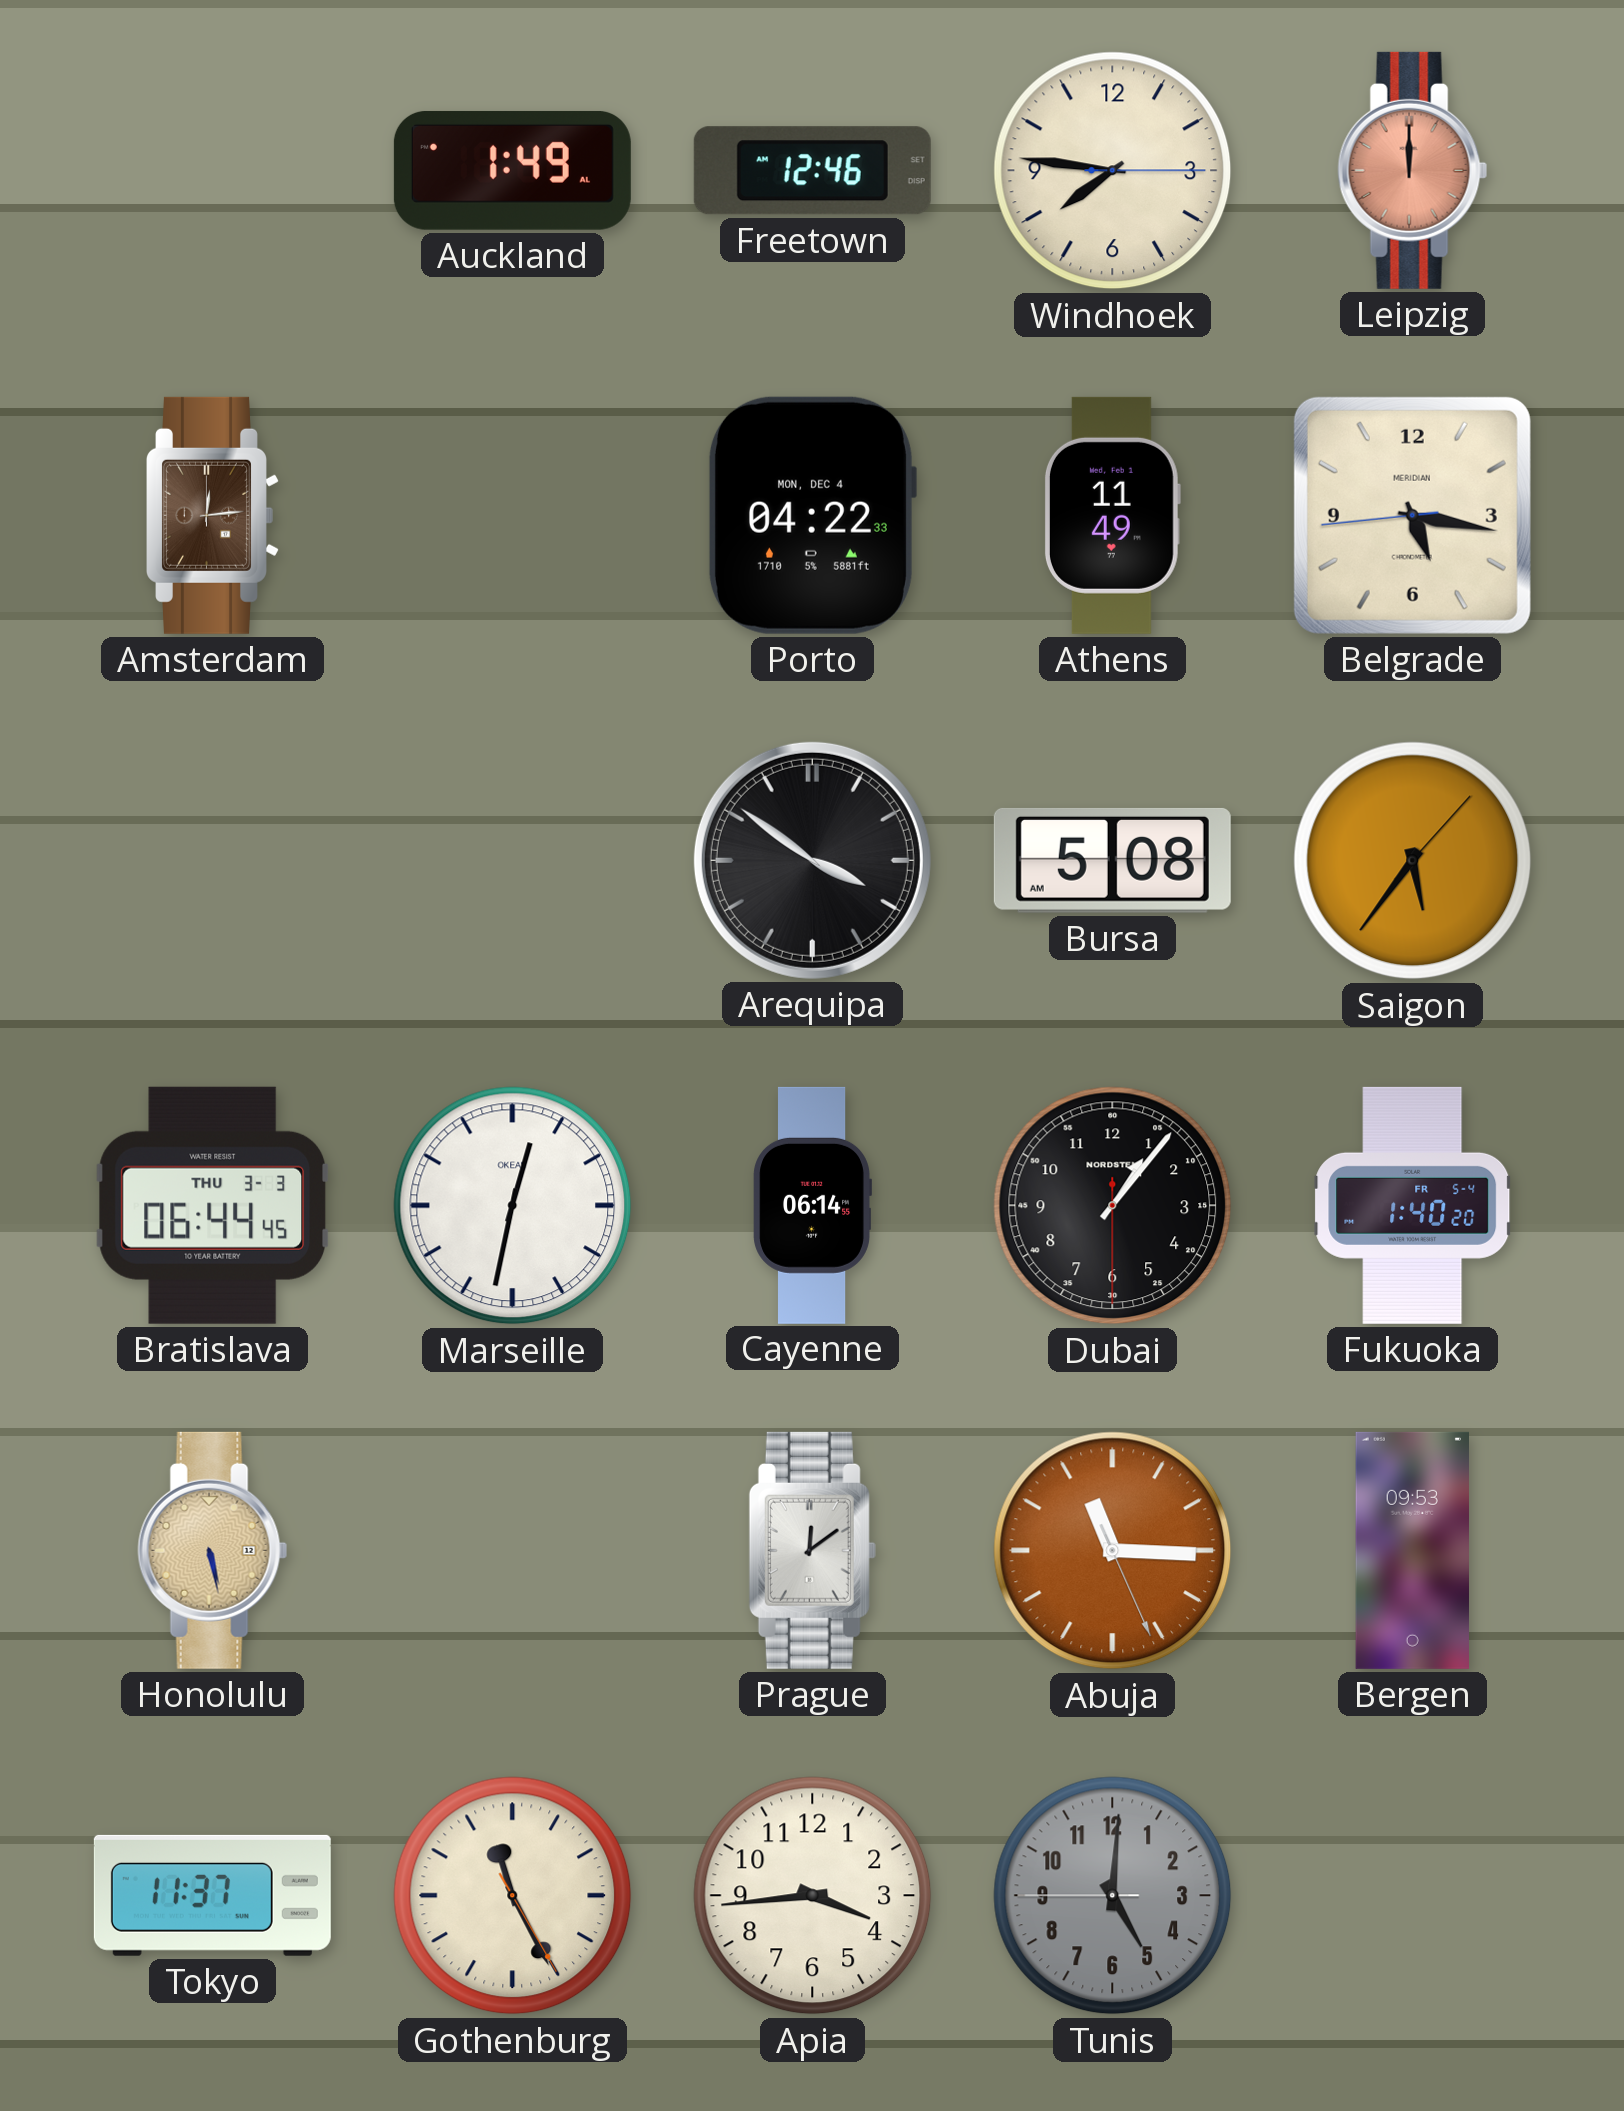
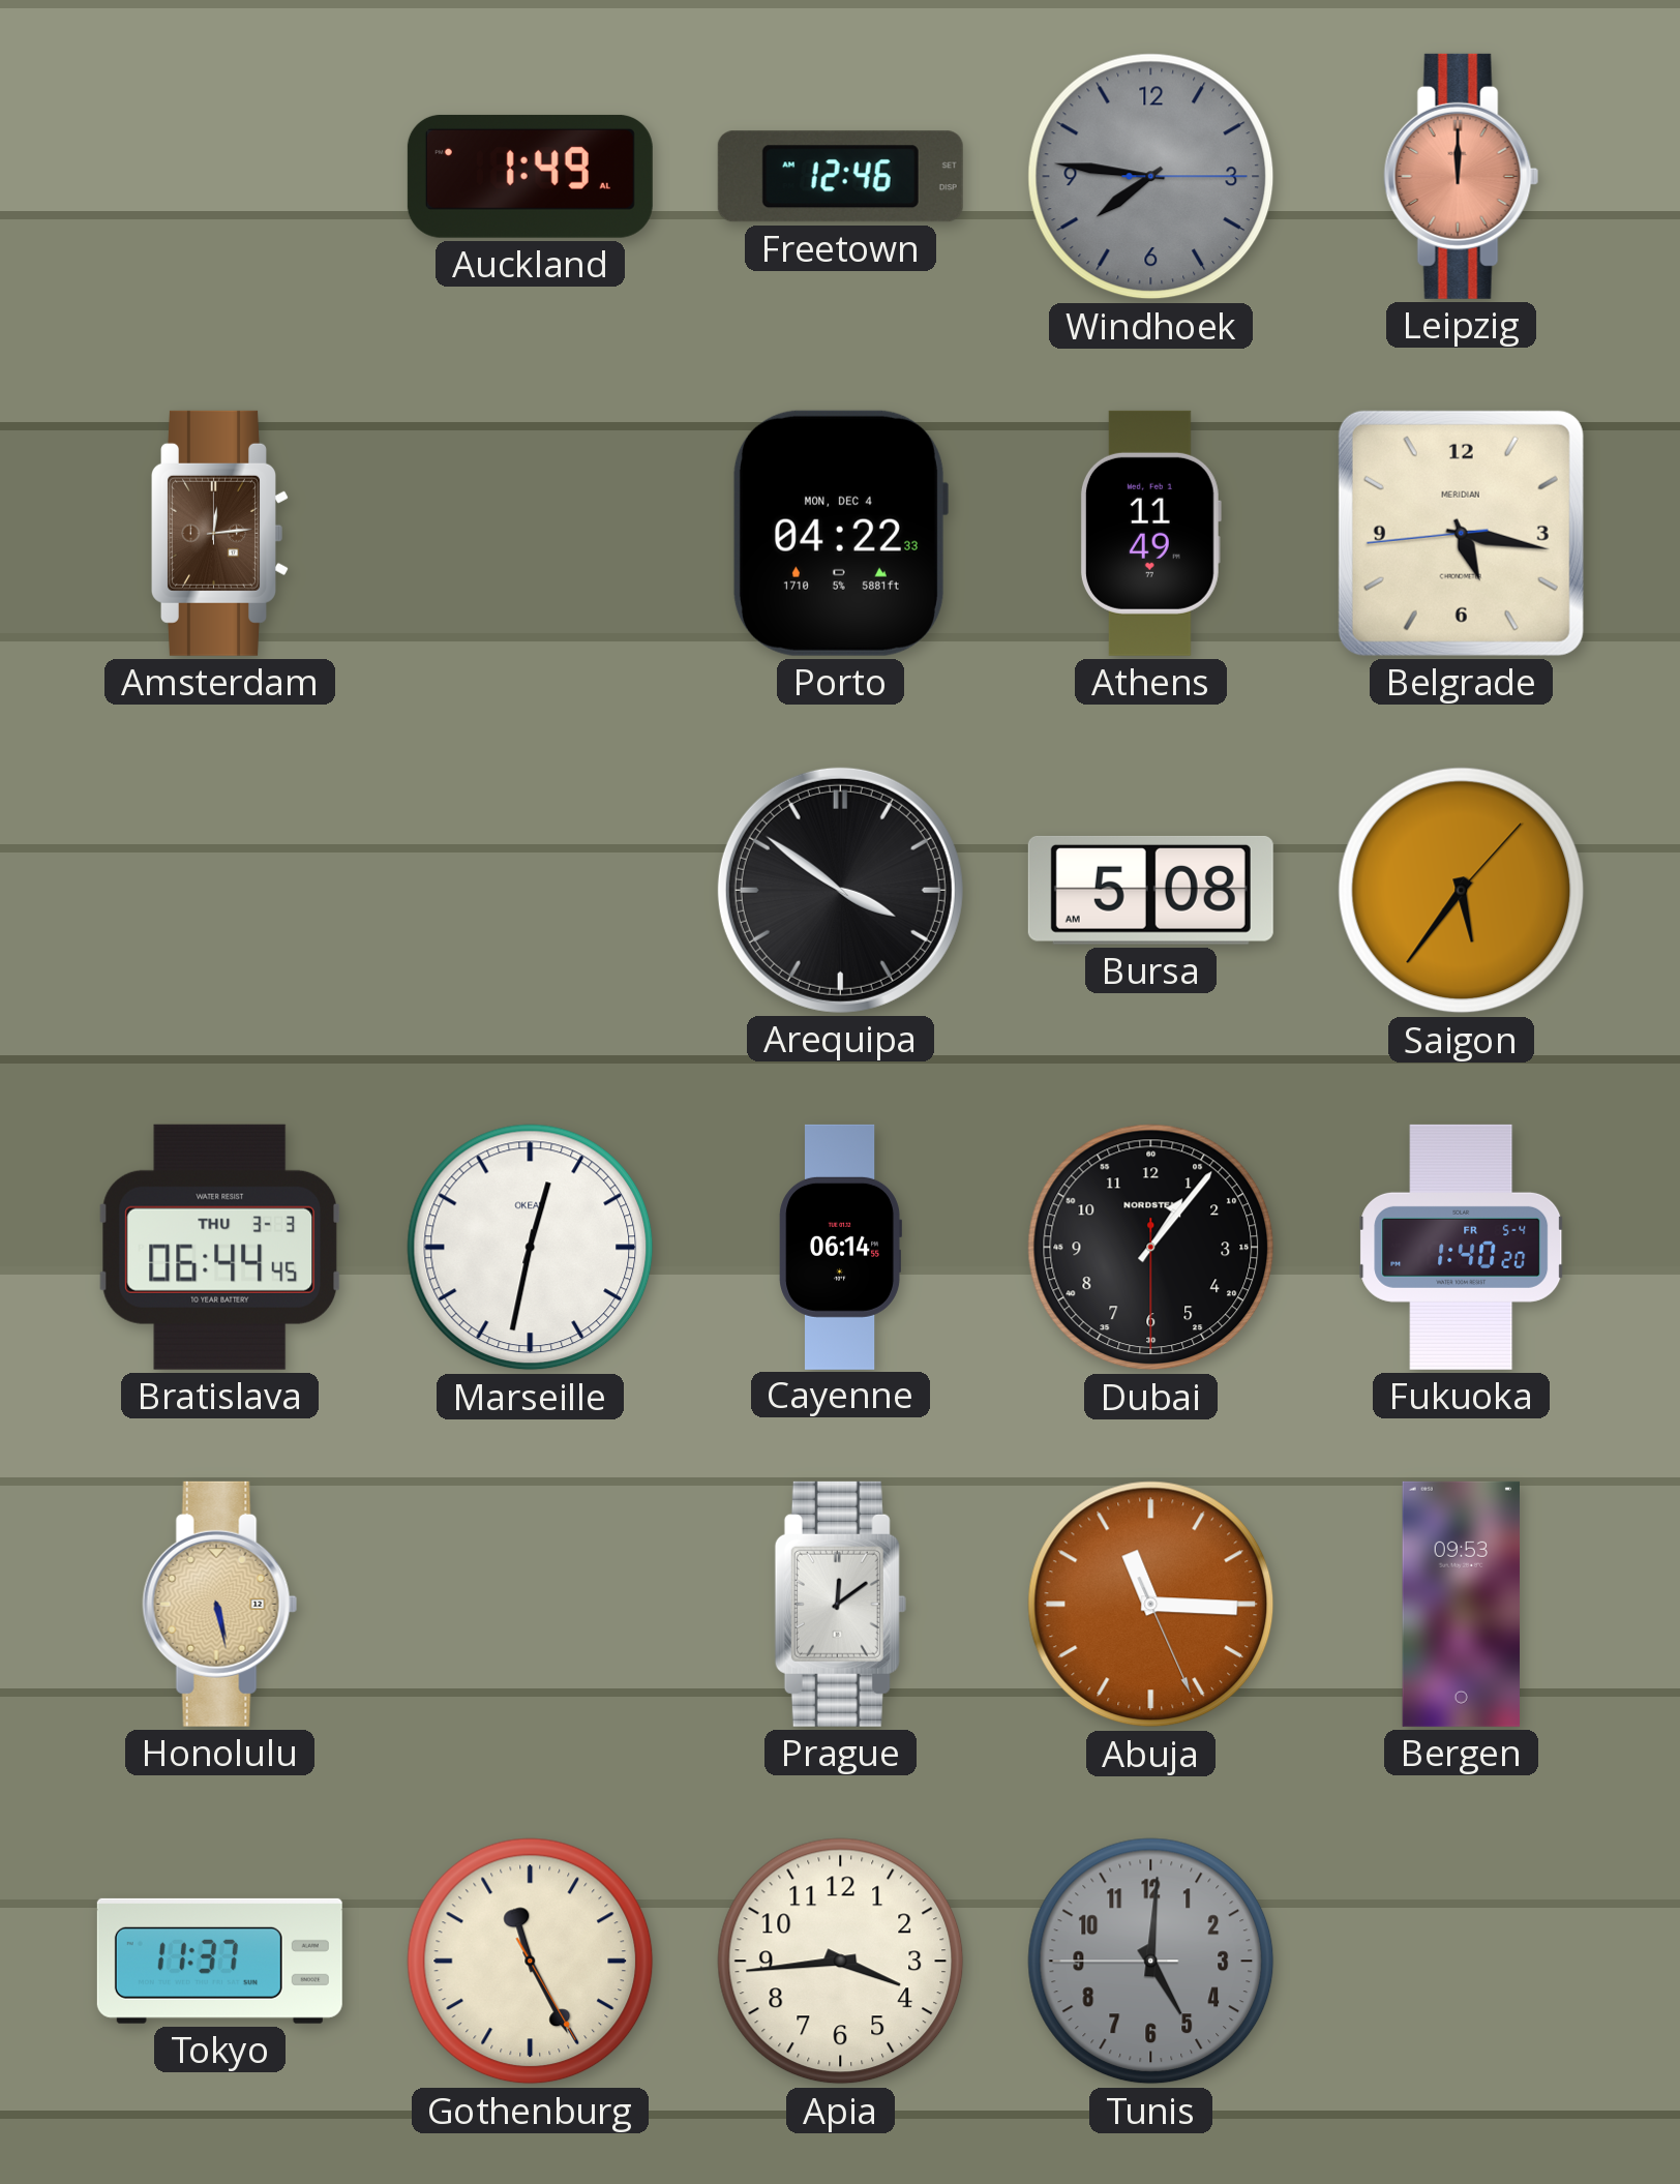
Windhoek dial: cream -> grey
